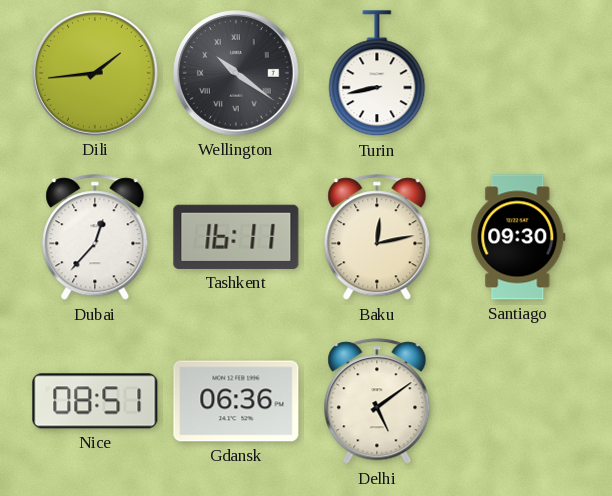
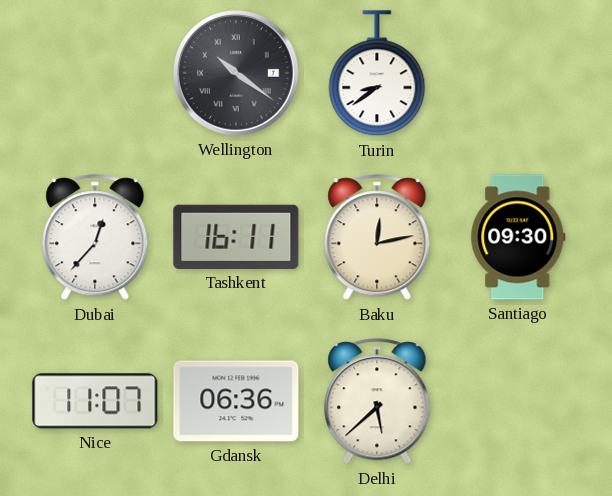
Dili: 1:44 -> none
Turin: 8:43 -> 8:39
Nice: 08:51 -> 11:07
Delhi: 5:09 -> 5:38
